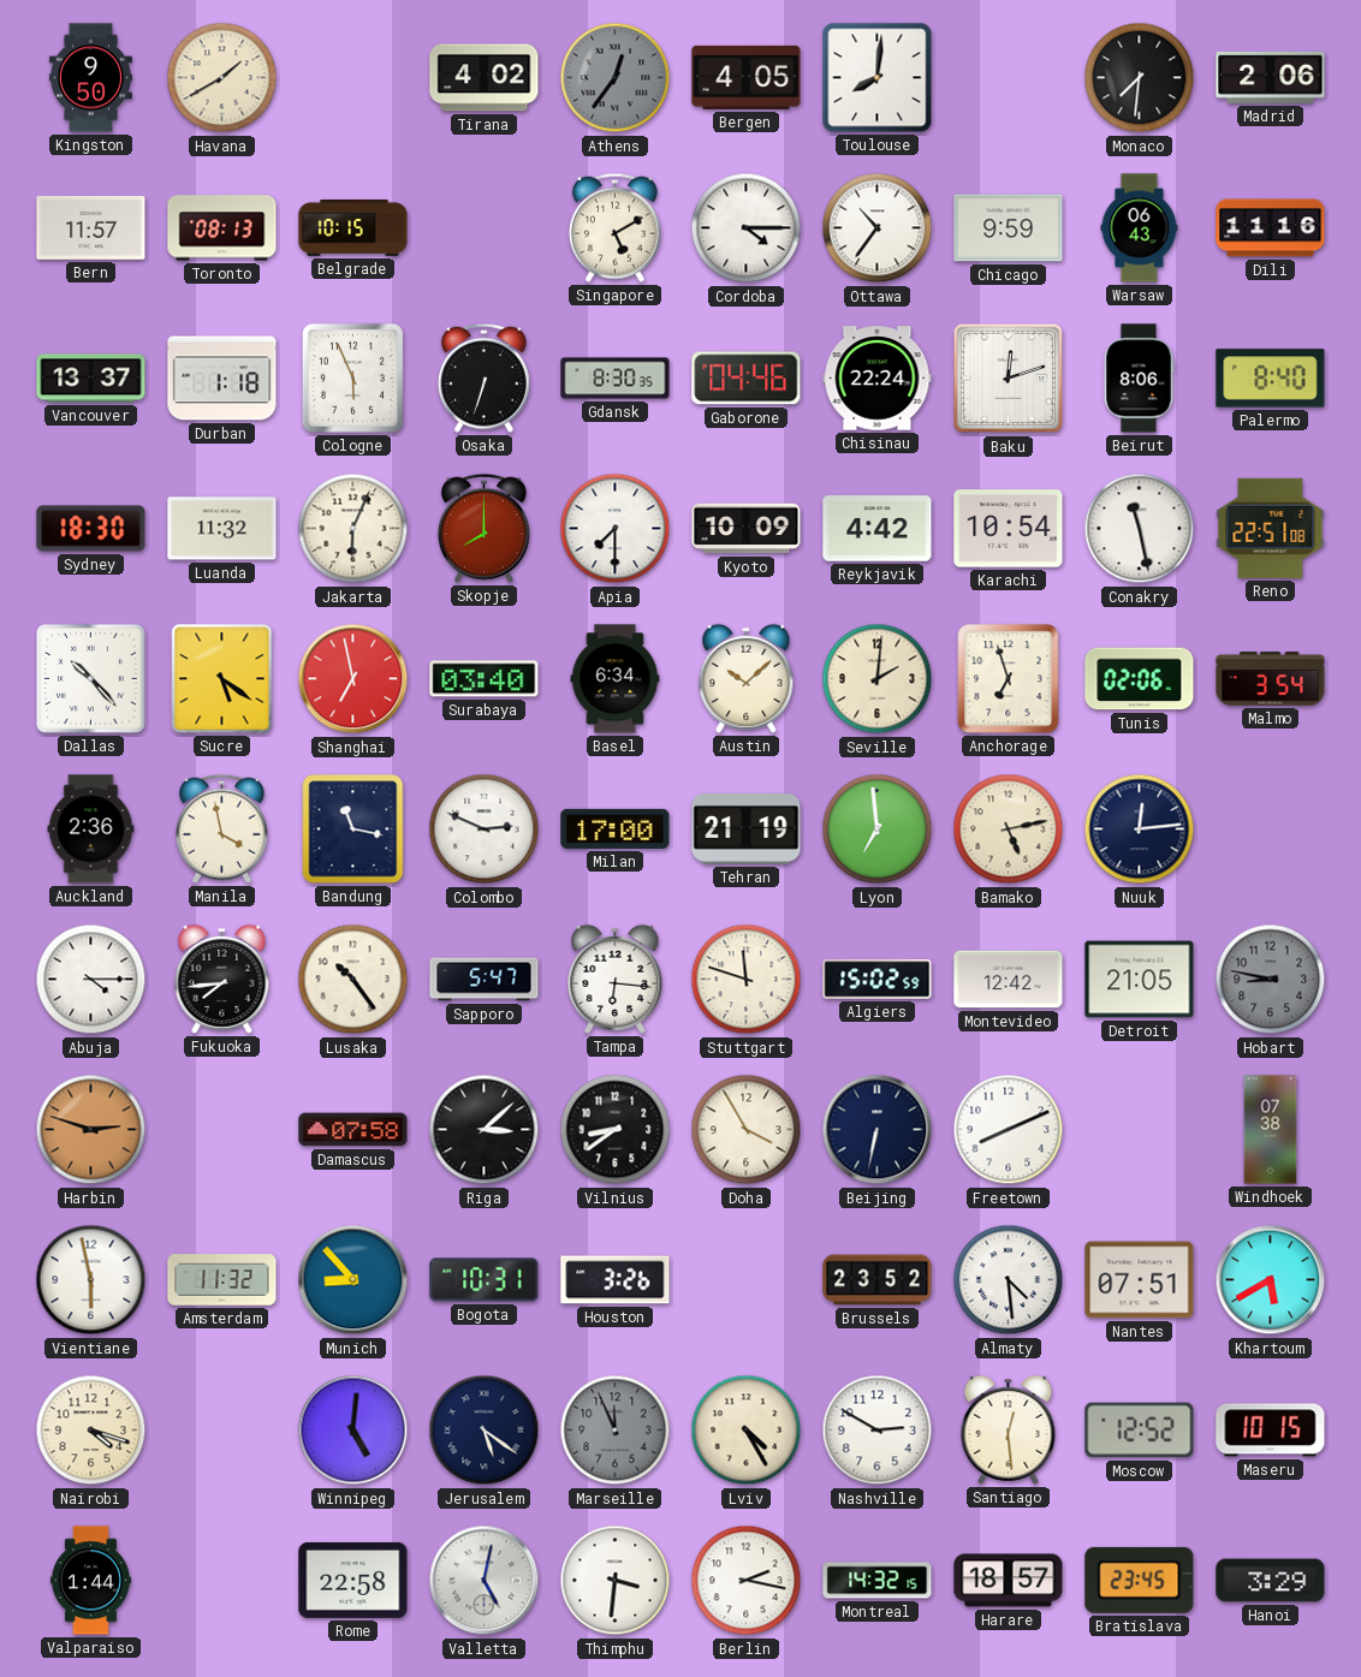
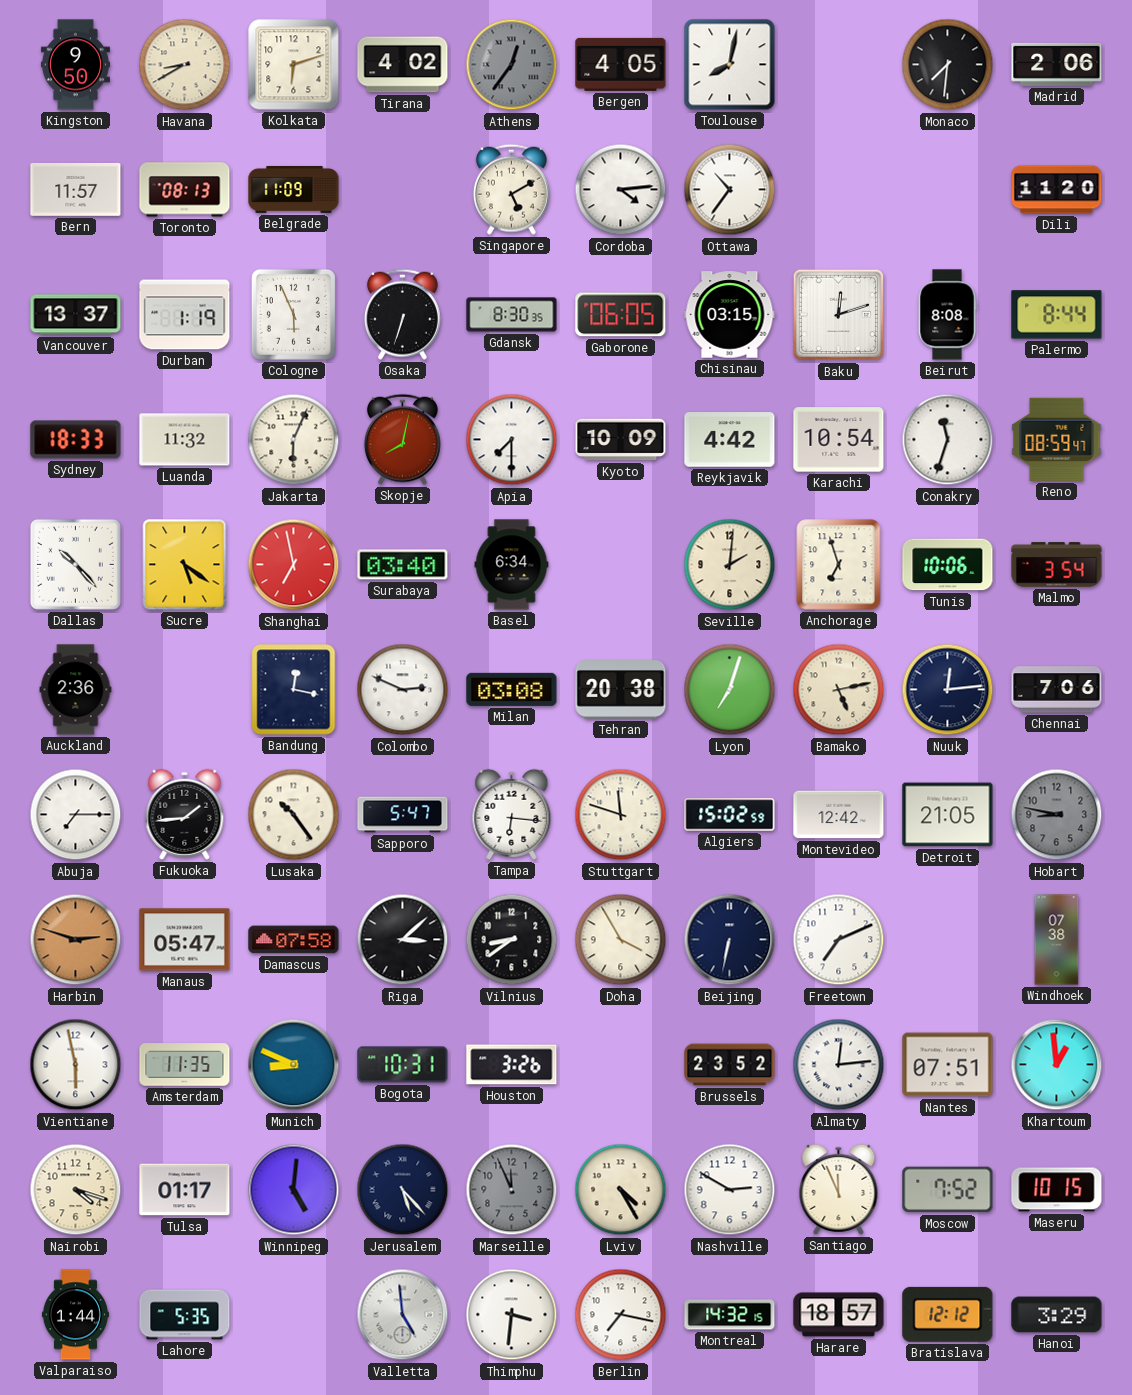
Havana: 1:40 -> 8:40
Kolkata: none -> 6:12
Toulouse: 8:01 -> 8:02
Belgrade: 10:15 -> 11:09
Cordoba: 4:15 -> 4:14
Chicago: 9:59 -> none
Warsaw: 06:43 -> none
Dili: 11:16 -> 11:20
Durban: 1:18 -> 1:19
Gaborone: 04:46 -> 06:05
Chisinau: 22:24 -> 03:15
Beirut: 8:06 -> 8:08
Palermo: 8:40 -> 8:44
Sydney: 18:30 -> 18:33
Skopje: 8:00 -> 8:02
Conakry: 11:28 -> 11:33
Reno: 22:51 -> 08:59
Austin: 10:08 -> none
Tunis: 02:06 -> 10:06
Manila: 3:58 -> none
Bandung: 11:17 -> 12:17
Milan: 17:00 -> 03:08
Tehran: 21:19 -> 20:38
Lyon: 6:59 -> 7:03
Chennai: none -> 7:06
Abuja: 4:15 -> 7:15
Fukuoka: 7:44 -> 1:44
Manaus: none -> 05:47
Freetown: 8:11 -> 7:11
Amsterdam: 11:32 -> 11:35
Munich: 8:53 -> 8:49
Almaty: 4:29 -> 12:14
Khartoum: 5:40 -> 12:59
Tulsa: none -> 01:17
Jerusalem: 5:21 -> 5:23
Santiago: 12:29 -> 11:56
Moscow: 12:52 -> 7:52
Lahore: none -> 5:35
Rome: 22:58 -> none
Valletta: 5:02 -> 4:59
Berlin: 2:17 -> 7:17
Bratislava: 23:45 -> 12:12
